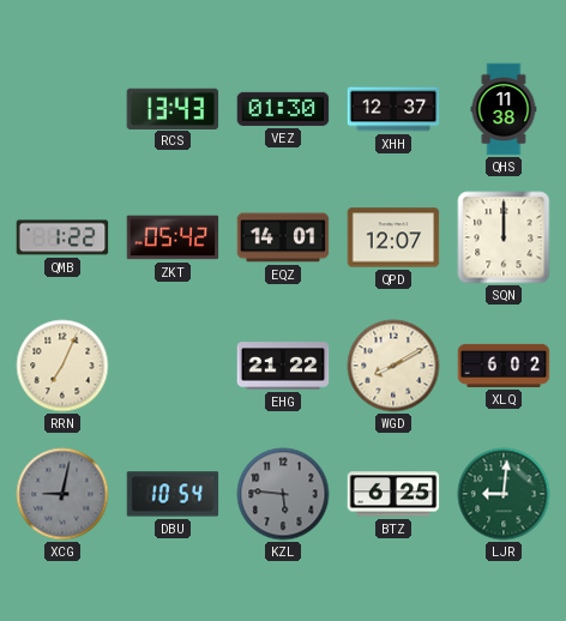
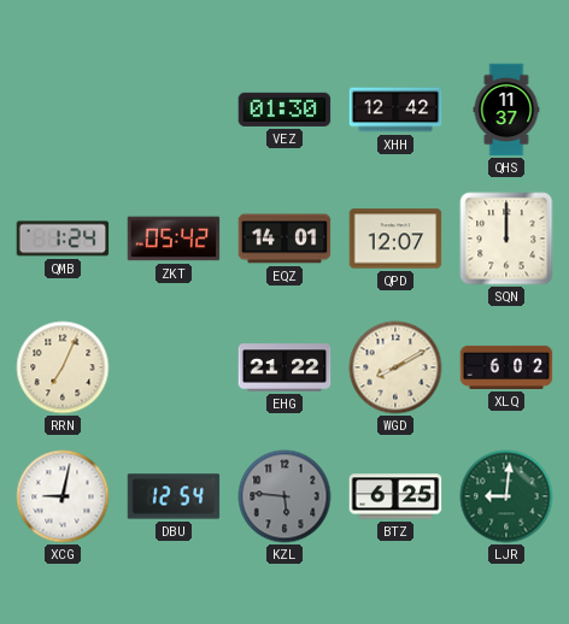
RCS: 13:43 -> none
XHH: 12:37 -> 12:42
QHS: 11:38 -> 11:37
QMB: 1:22 -> 1:24
XCG dial: grey -> white
DBU: 10:54 -> 12:54
